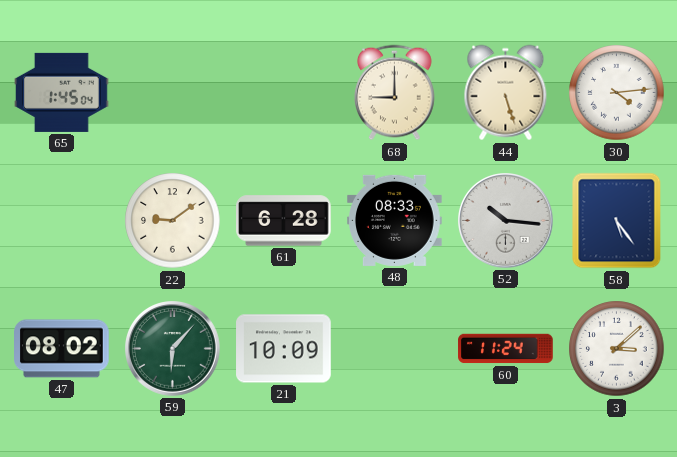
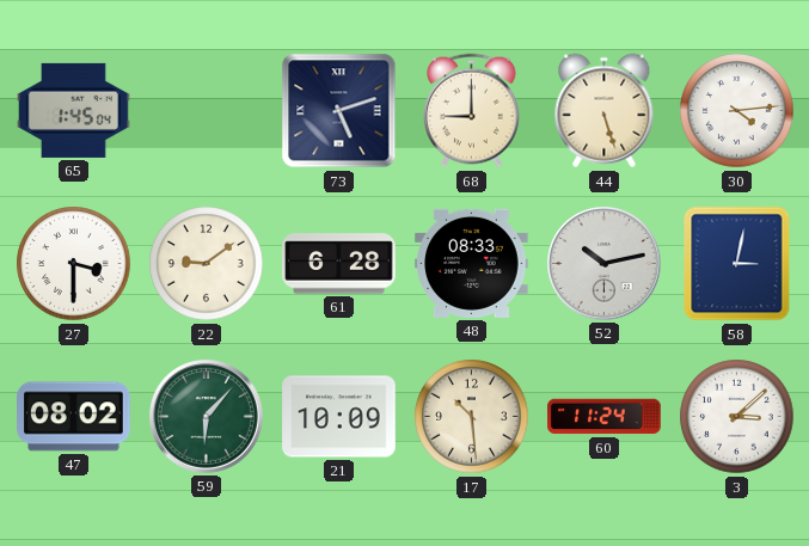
73: none -> 5:12
27: none -> 3:30
52: 10:16 -> 10:13
58: 5:24 -> 3:02
17: none -> 10:29
